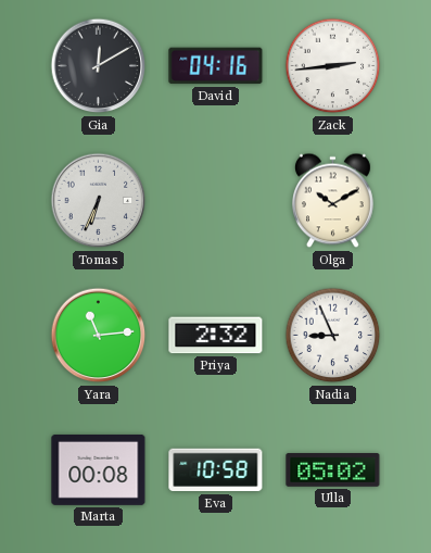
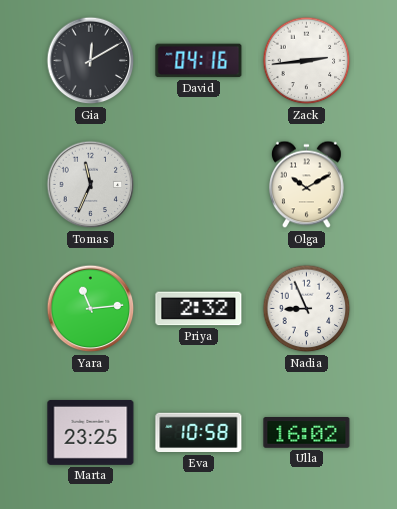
Tomas: 6:34 -> 11:34
Marta: 00:08 -> 23:25
Ulla: 05:02 -> 16:02
